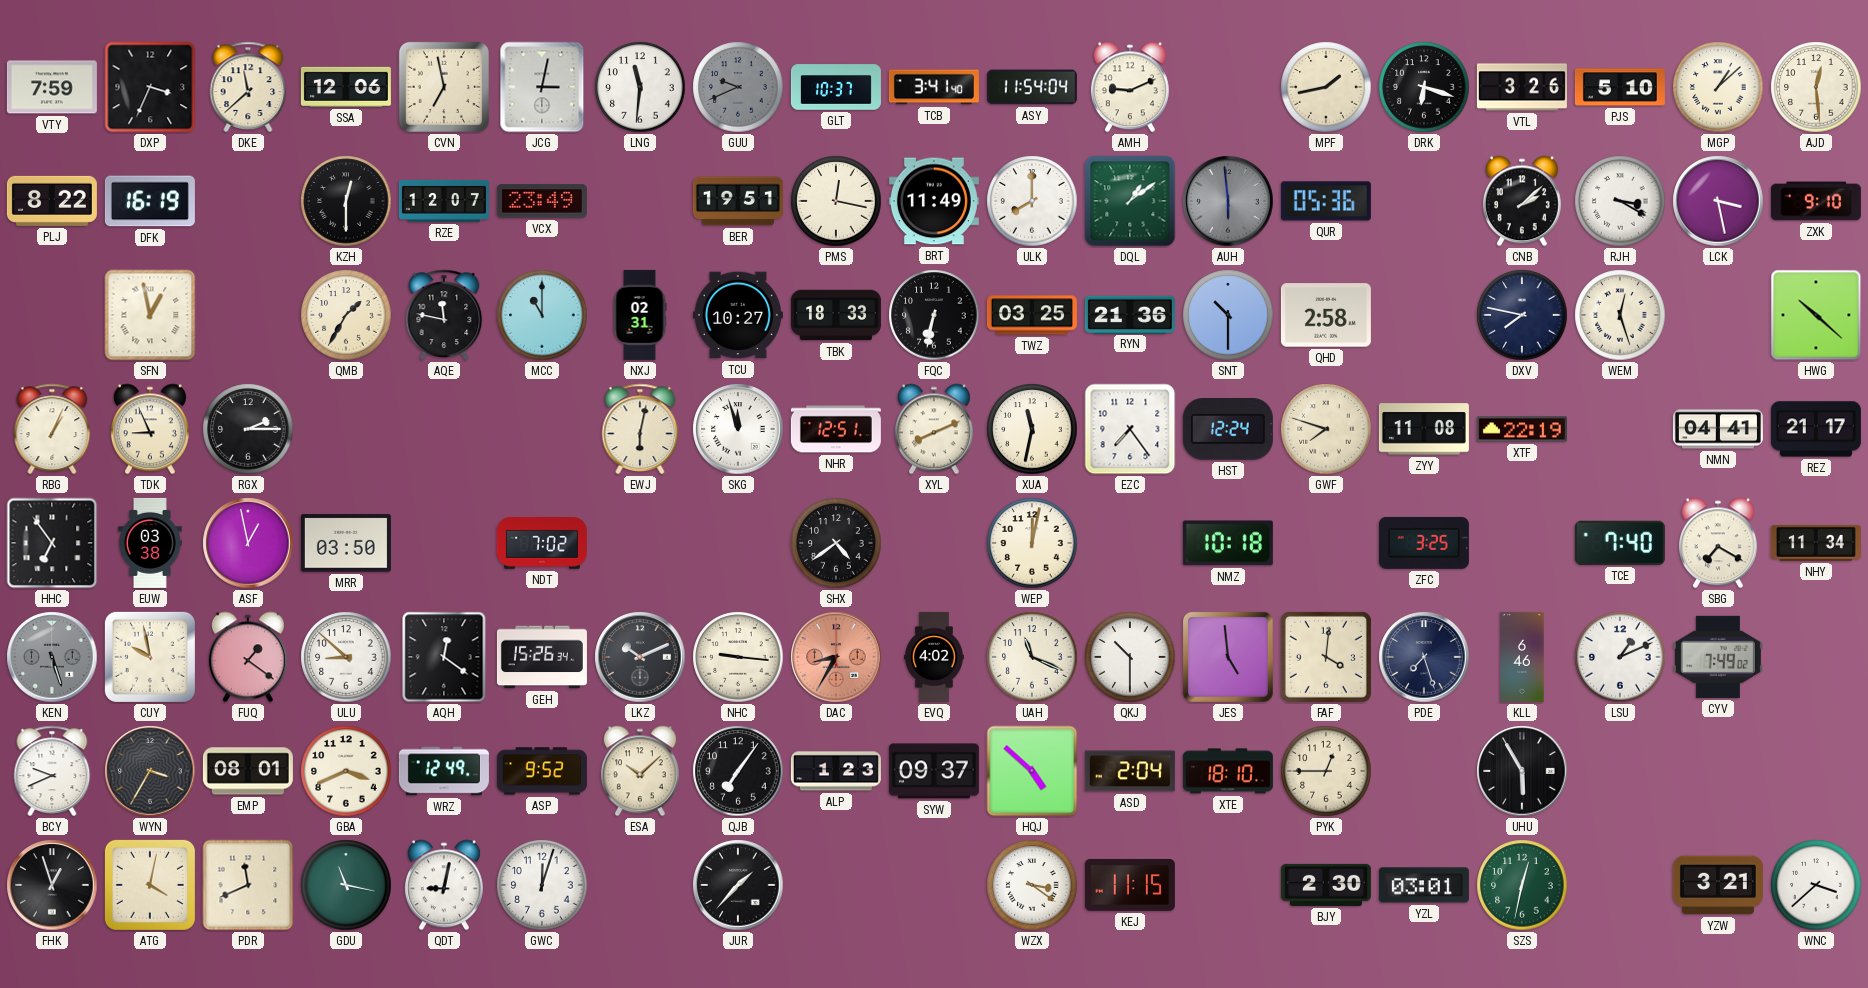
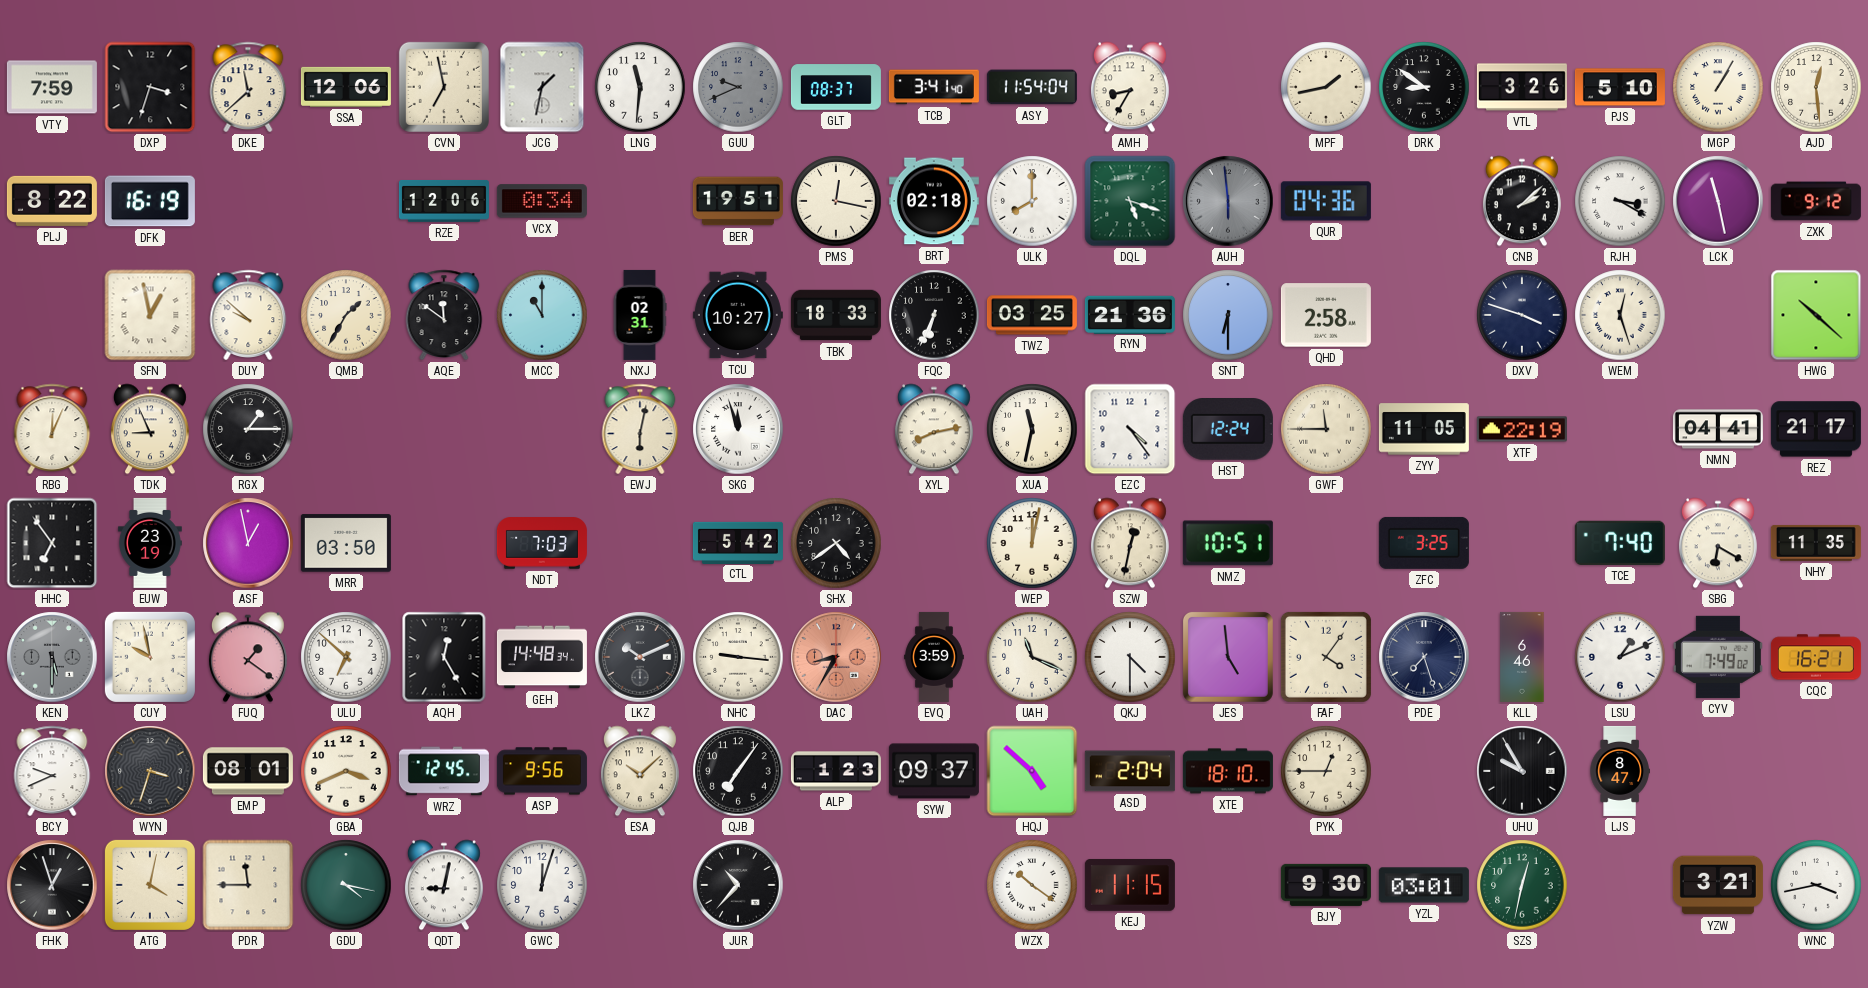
DXP: 3:34 -> 3:33
JCG: 3:02 -> 1:32
GLT: 10:37 -> 08:37
AMH: 9:11 -> 8:35
DRK: 6:18 -> 8:51
MGP: 1:08 -> 1:05
KZH: 12:30 -> none
RZE: 12:07 -> 12:06
VCX: 23:49 -> 0:34
BRT: 11:49 -> 02:18
DQL: 1:09 -> 5:18
QUR: 05:36 -> 04:36
LCK: 3:28 -> 11:28
ZXK: 9:10 -> 9:12
DUY: none -> 9:52
AQE: 11:47 -> 11:51
FQC: 6:32 -> 6:34
SNT: 10:30 -> 6:30
DXV: 7:47 -> 3:48
RBG: 1:04 -> 12:04
RGX: 2:15 -> 1:15
NHR: 12:51 -> none
XYL: 8:11 -> 8:13
EZC: 7:24 -> 4:24
GWF: 7:48 -> 11:45
ZYY: 11:08 -> 11:05
EUW: 03:38 -> 23:19
NDT: 7:02 -> 7:03
CTL: none -> 5:42
SZW: none -> 12:32
NMZ: 10:18 -> 10:51
SBG: 7:20 -> 6:20
NHY: 11:34 -> 11:35
KEN: 5:27 -> 5:30
ULU: 8:52 -> 6:52
AQH: 12:21 -> 12:25
GEH: 15:26 -> 14:48
EVQ: 4:02 -> 3:59
QKJ: 10:30 -> 4:30
FAF: 4:01 -> 4:06
CQC: none -> 16:21
WYN: 3:35 -> 3:33
WRZ: 12:49 -> 12:45
ASP: 9:52 -> 9:56
UHU: 5:55 -> 9:55
LJS: none -> 8:47
PDR: 11:41 -> 11:45
GDU: 11:17 -> 4:17
JUR: 1:37 -> 10:37
WZX: 3:21 -> 10:21
BJY: 2:30 -> 9:30
WNC: 3:38 -> 3:43
